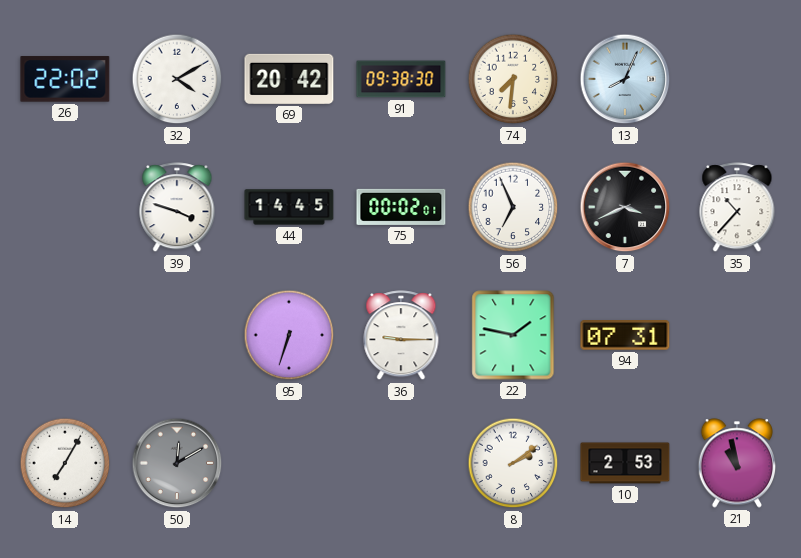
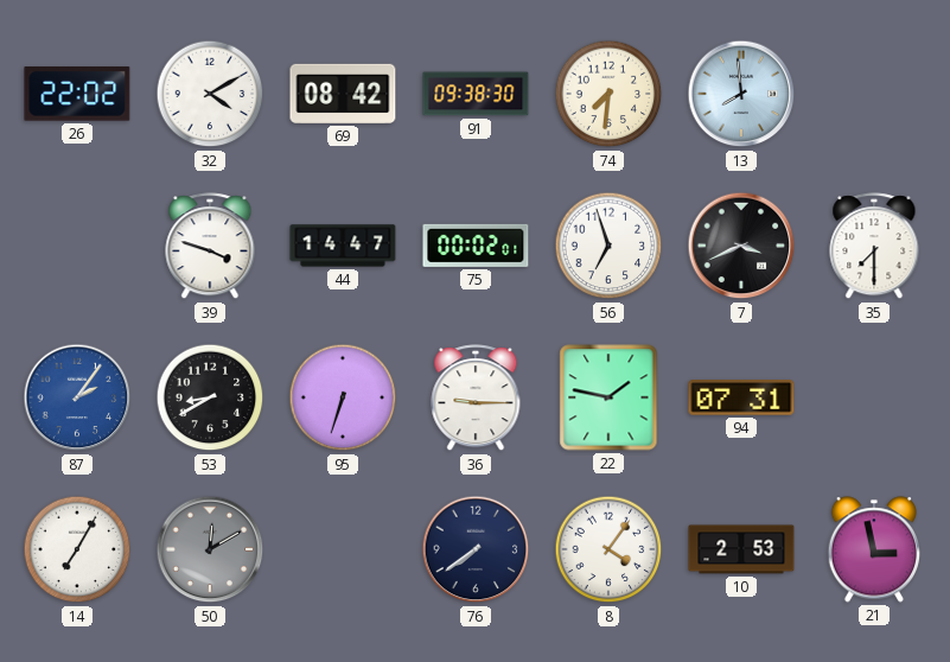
69: 20:42 -> 08:42
13: 8:04 -> 7:59
44: 14:45 -> 14:47
56: 6:56 -> 6:57
35: 10:37 -> 7:30
87: none -> 2:06
53: none -> 8:40
76: none -> 7:39
8: 2:09 -> 4:06
21: 10:58 -> 2:58
